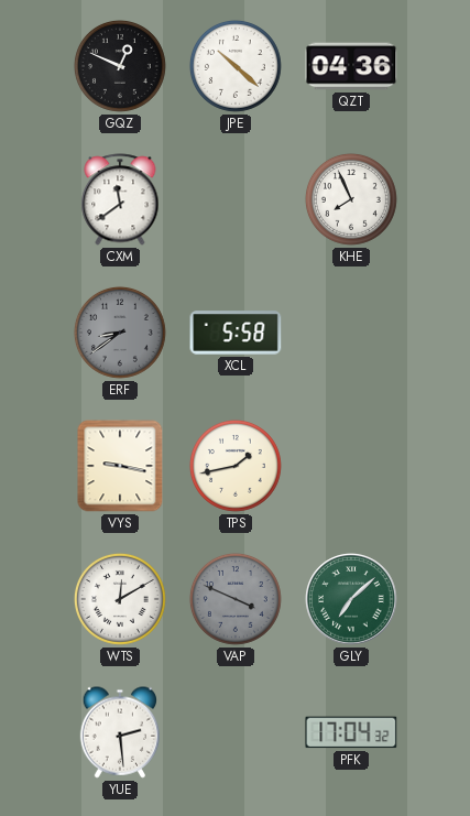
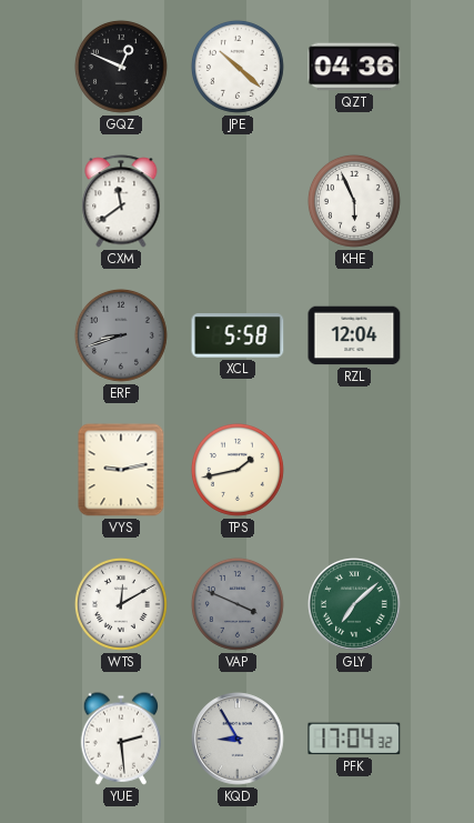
KHE: 7:56 -> 5:56
ERF: 8:39 -> 8:42
RZL: none -> 12:04
VYS: 9:17 -> 9:13
KQD: none -> 8:55
